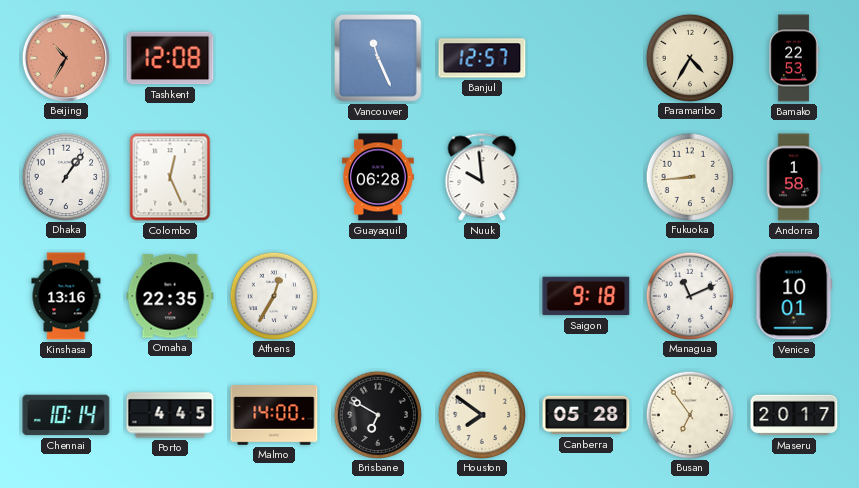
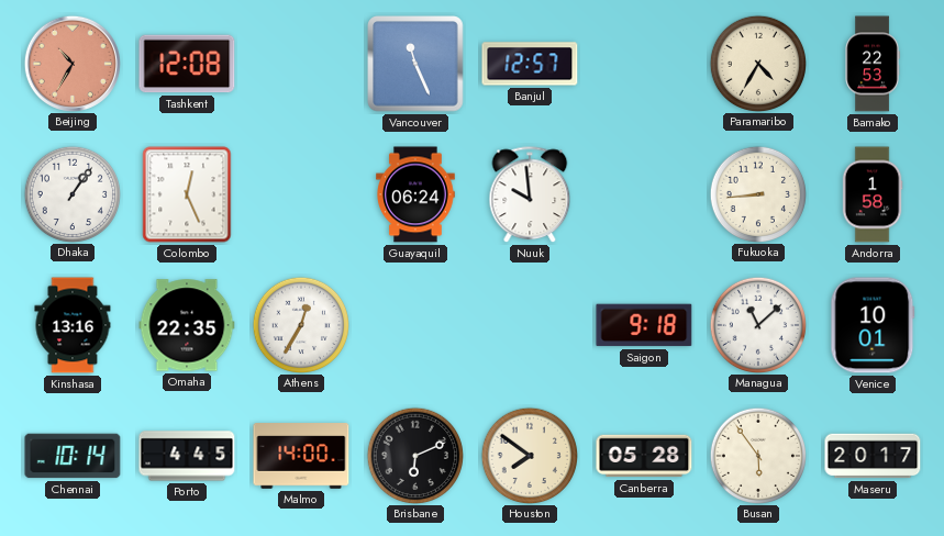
Guayaquil: 06:28 -> 06:24
Managua: 11:11 -> 11:08
Brisbane: 6:50 -> 6:11
Busan: 6:54 -> 5:54
